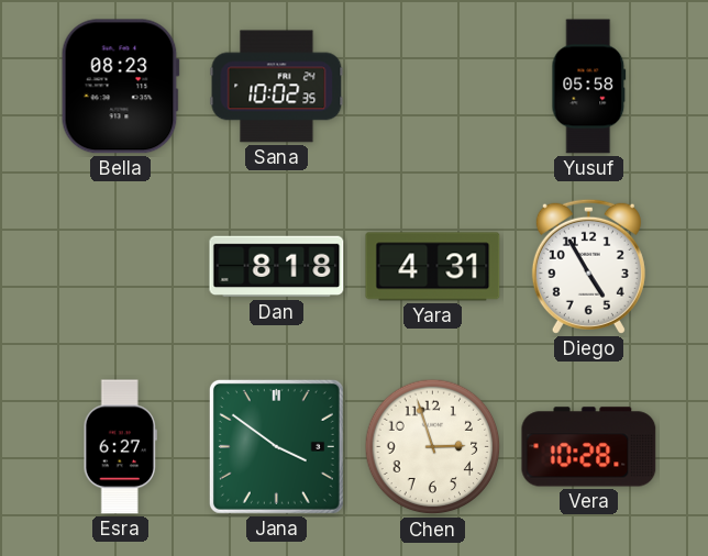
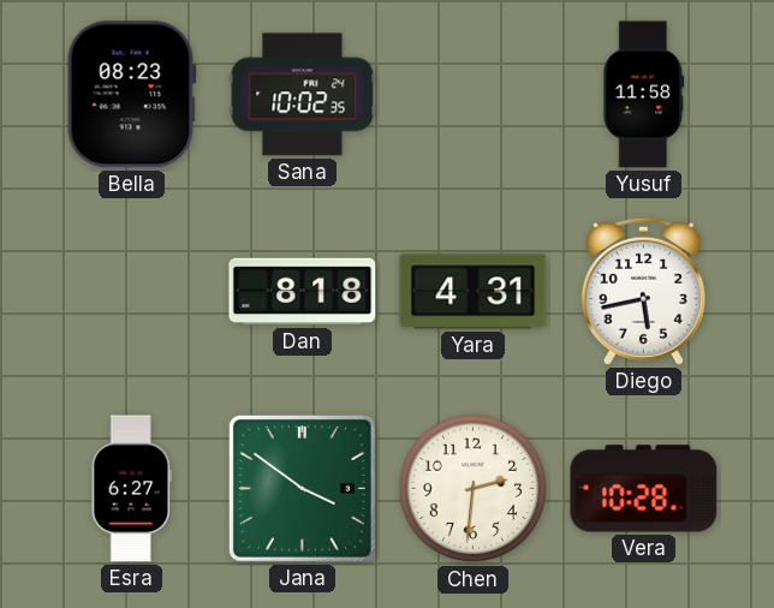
Yusuf: 05:58 -> 11:58
Diego: 4:55 -> 5:43
Chen: 2:57 -> 2:31
